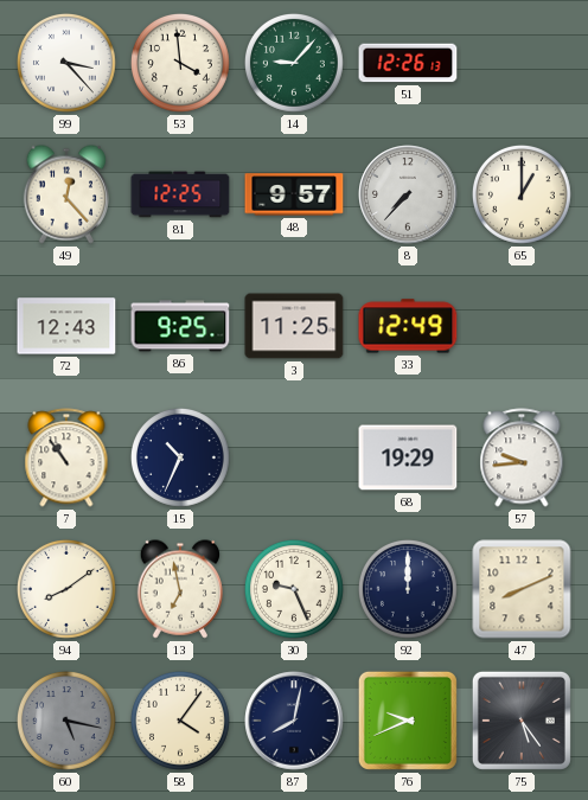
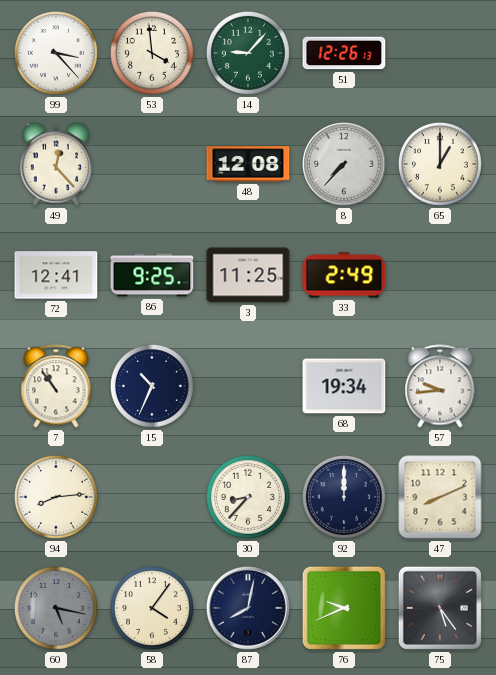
81: 12:25 -> none
48: 9:57 -> 12:08
72: 12:43 -> 12:41
33: 12:49 -> 2:49
68: 19:29 -> 19:34
94: 8:09 -> 8:14
13: 6:58 -> none
30: 9:26 -> 8:37
